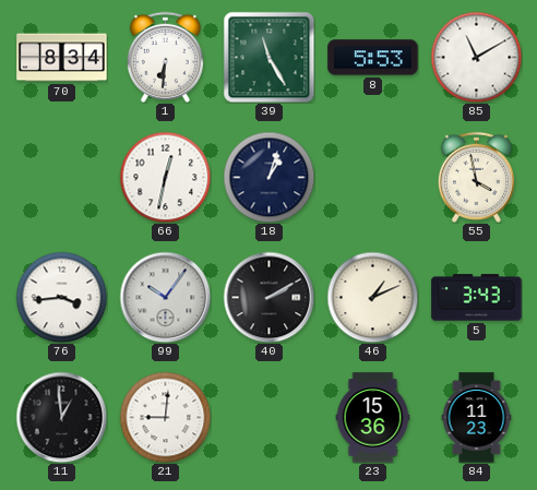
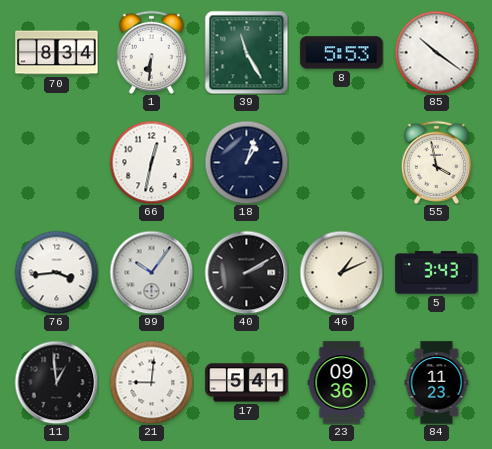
85: 11:10 -> 10:21
17: none -> 5:41
23: 15:36 -> 09:36
